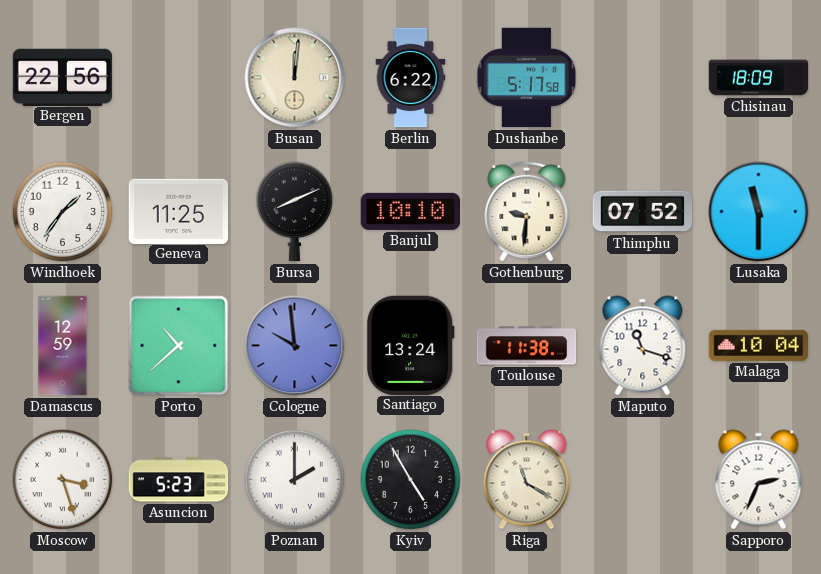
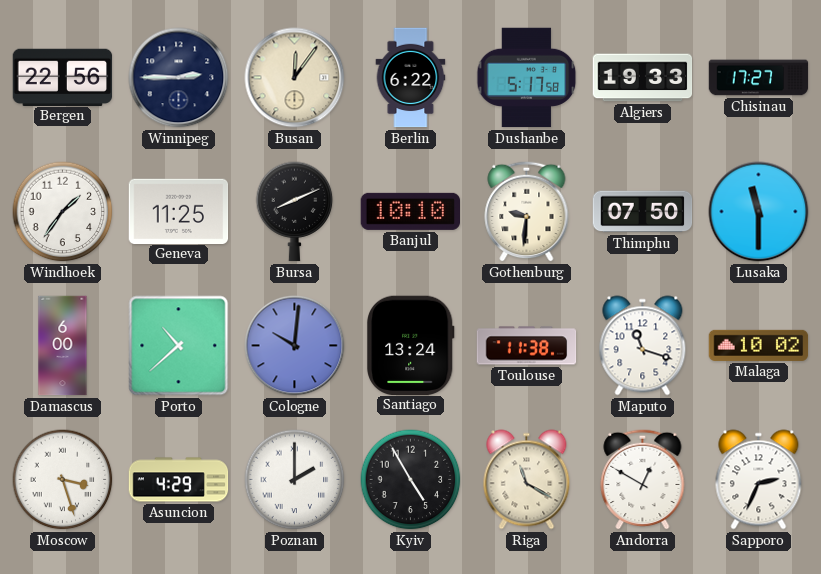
Winnipeg: none -> 2:45
Busan: 12:01 -> 12:06
Algiers: none -> 19:33
Chisinau: 18:09 -> 17:27
Thimphu: 07:52 -> 07:50
Damascus: 12:59 -> 6:00
Cologne: 9:59 -> 10:01
Malaga: 10:04 -> 10:02
Asuncion: 5:23 -> 4:29
Andorra: none -> 12:50
